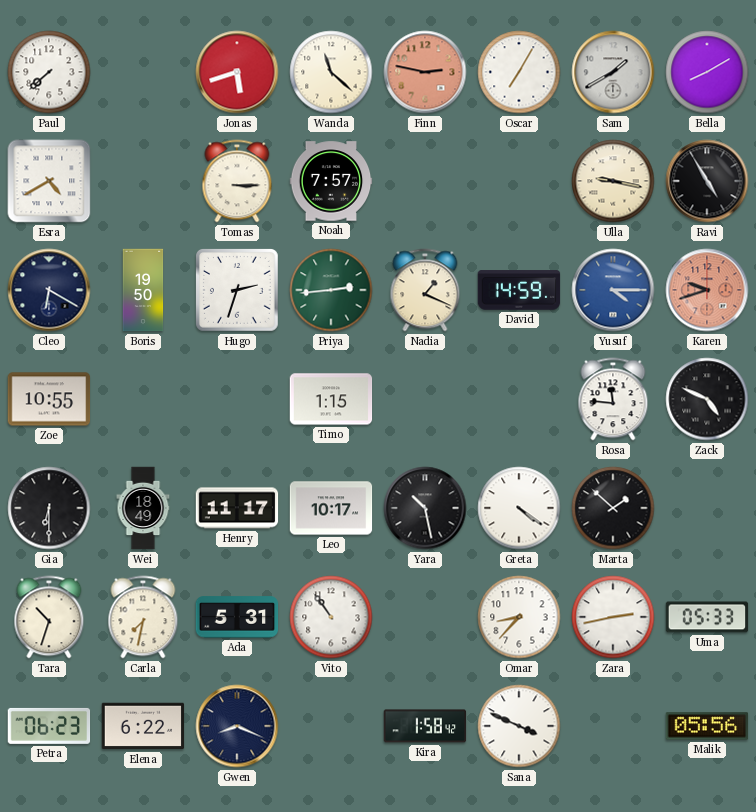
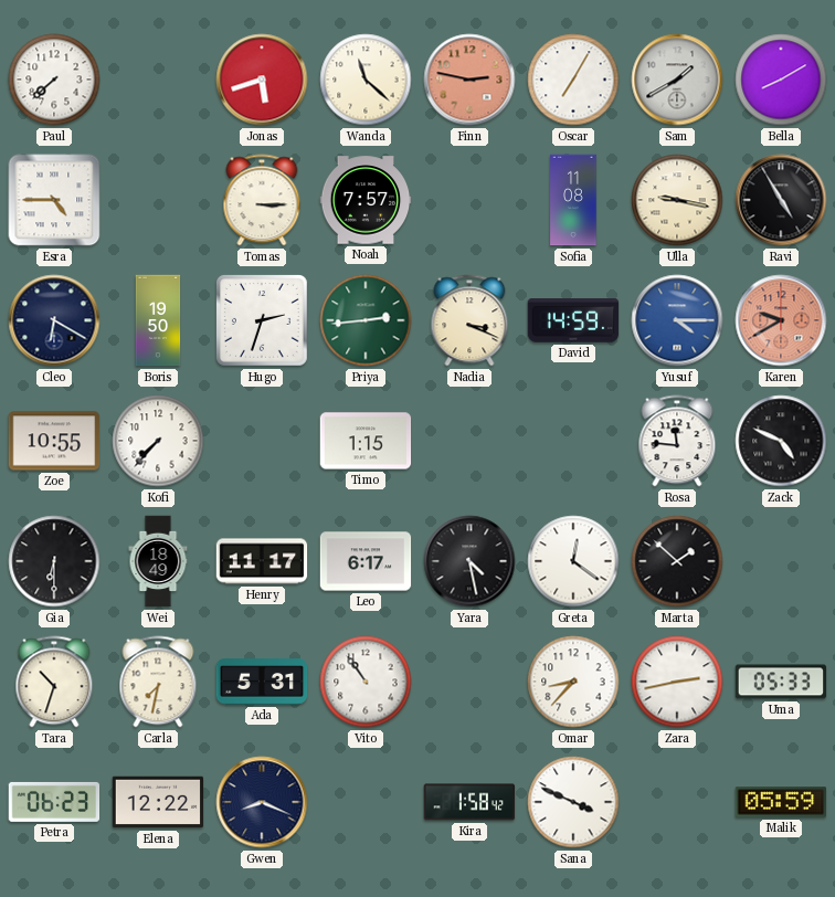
Esra: 4:40 -> 4:45
Sofia: none -> 11:08
Nadia: 1:19 -> 3:19
Karen: 9:42 -> 9:40
Kofi: none -> 7:37
Leo: 10:17 -> 6:17
Yara: 10:28 -> 4:28
Greta: 4:21 -> 12:21
Elena: 6:22 -> 12:22
Malik: 05:56 -> 05:59
